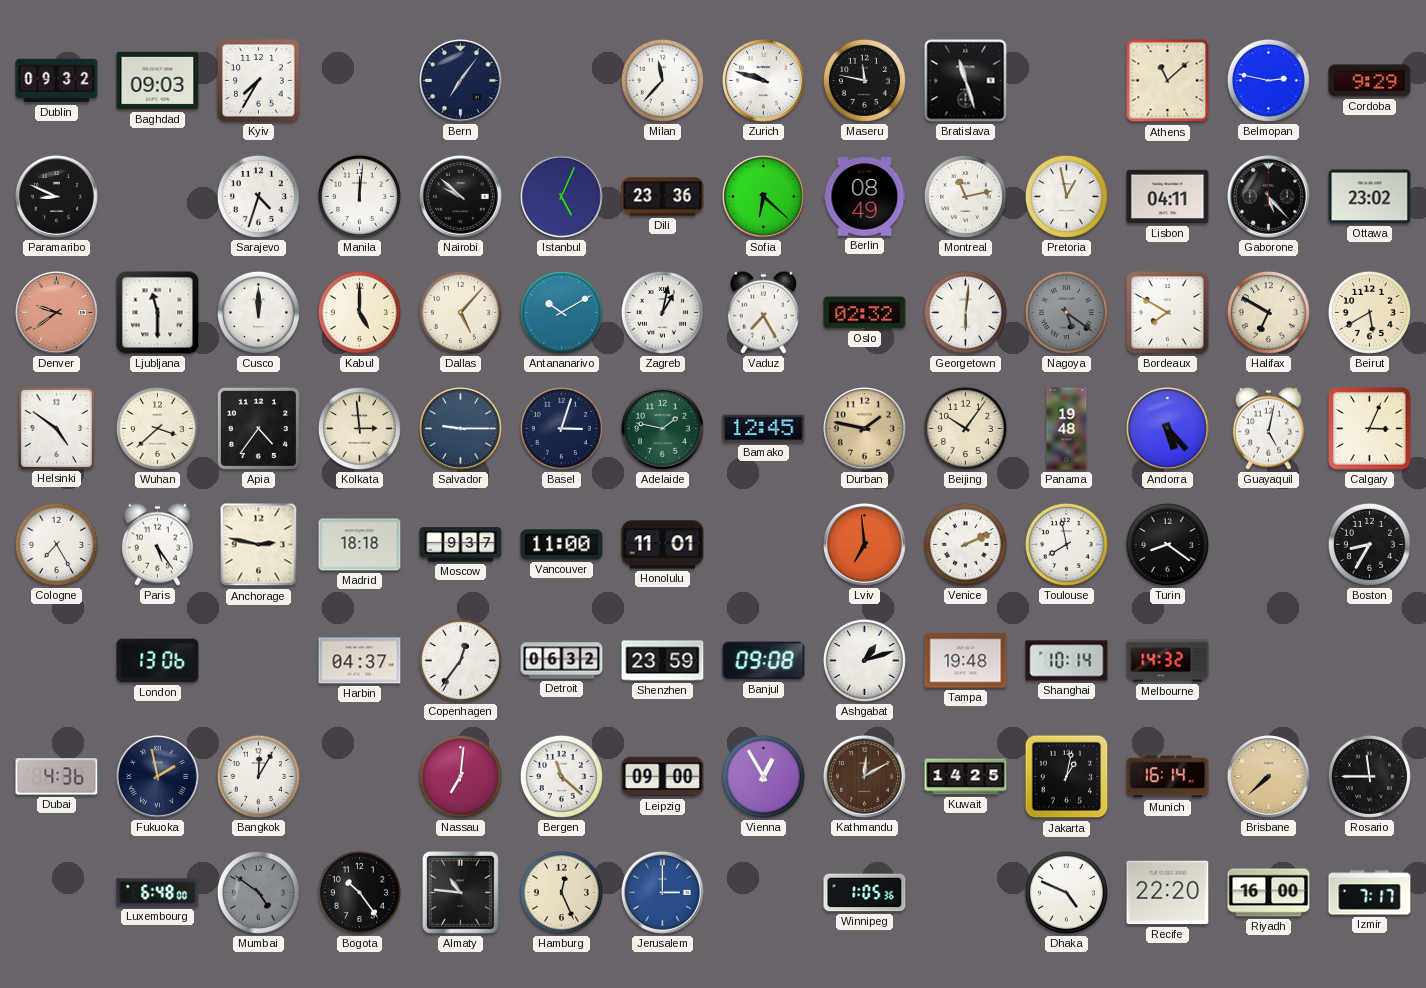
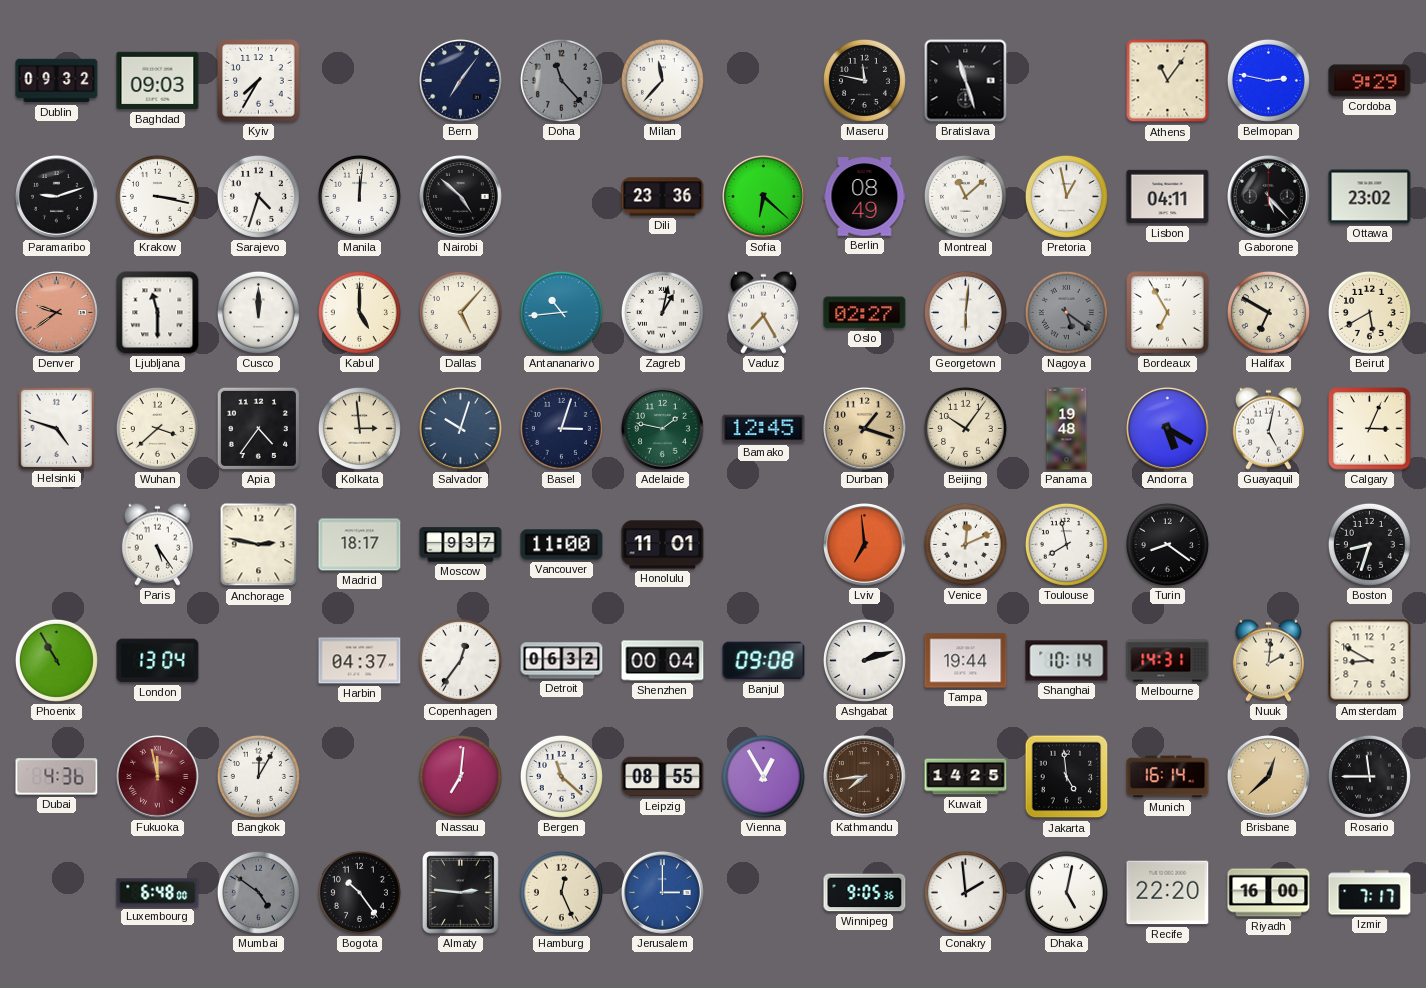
Doha: none -> 11:23
Zurich: 9:48 -> none
Athens: 11:08 -> 11:06
Paramaribo: 8:49 -> 9:12
Krakow: none -> 3:17
Nairobi: 9:52 -> 4:52
Istanbul: 5:04 -> none
Montreal: 11:13 -> 11:08
Antananarivo: 10:10 -> 10:44
Oslo: 02:32 -> 02:27
Bordeaux: 7:50 -> 6:55
Helsinki: 4:51 -> 4:48
Salvador: 9:15 -> 10:03
Durban: 1:47 -> 1:18
Andorra: 5:23 -> 5:20
Cologne: 7:25 -> none
Madrid: 18:18 -> 18:17
Venice: 2:11 -> 12:11
Boston: 8:35 -> 8:33
Phoenix: none -> 10:55
London: 13:06 -> 13:04
Shenzhen: 23:59 -> 00:04
Ashgabat: 1:12 -> 2:12
Tampa: 19:48 -> 19:44
Melbourne: 14:32 -> 14:31
Nuuk: none -> 2:01
Amsterdam: none -> 8:50
Fukuoka: 1:58 -> 11:58
Fukuoka dial: navy -> burgundy
Leipzig: 09:00 -> 08:55
Kathmandu: 12:10 -> 7:44
Jakarta: 1:02 -> 4:59
Brisbane: 7:38 -> 12:38
Almaty: 10:46 -> 2:46
Winnipeg: 1:05 -> 9:05
Conakry: none -> 1:59
Dhaka: 4:49 -> 5:02
